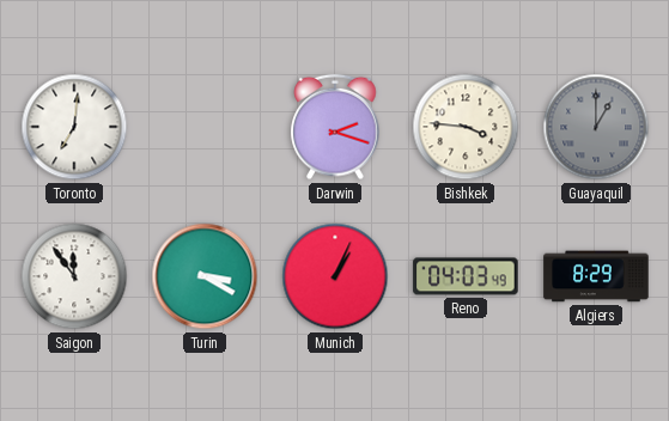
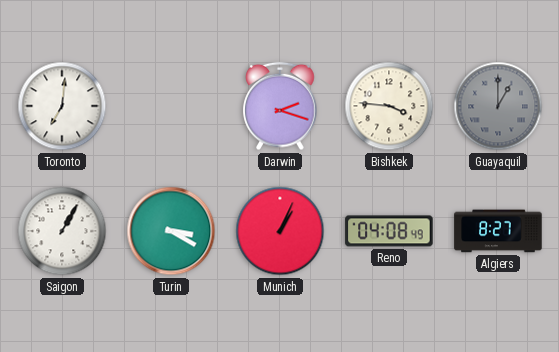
Saigon: 11:54 -> 1:05
Reno: 04:03 -> 04:08
Algiers: 8:29 -> 8:27
